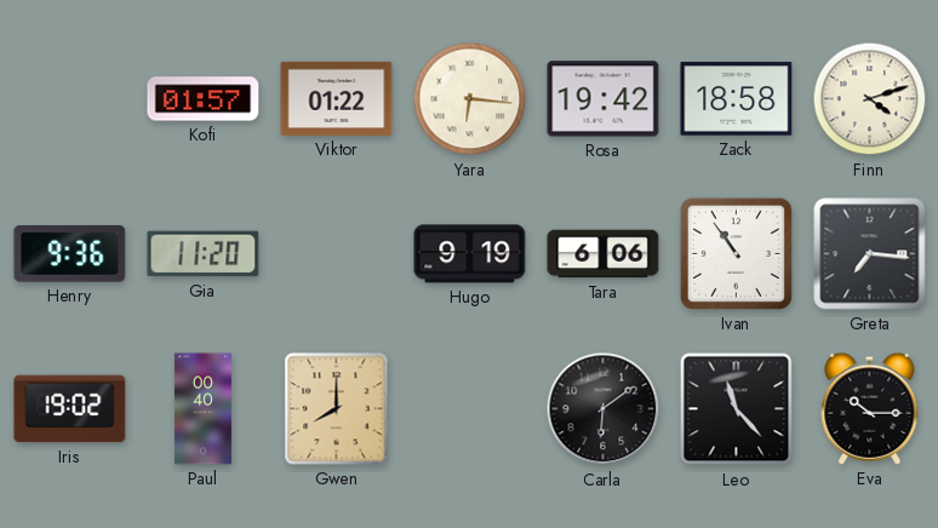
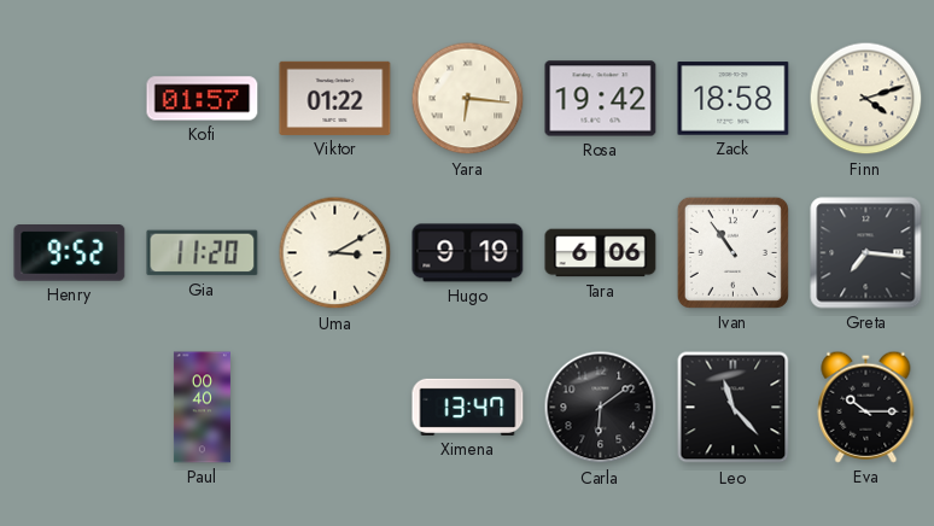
Henry: 9:36 -> 9:52
Uma: none -> 3:10
Iris: 19:02 -> none
Gwen: 8:00 -> none
Ximena: none -> 13:47
